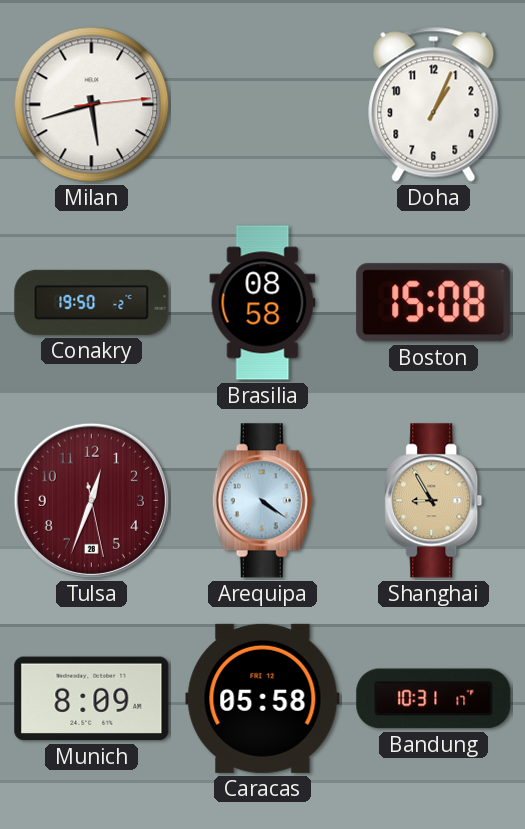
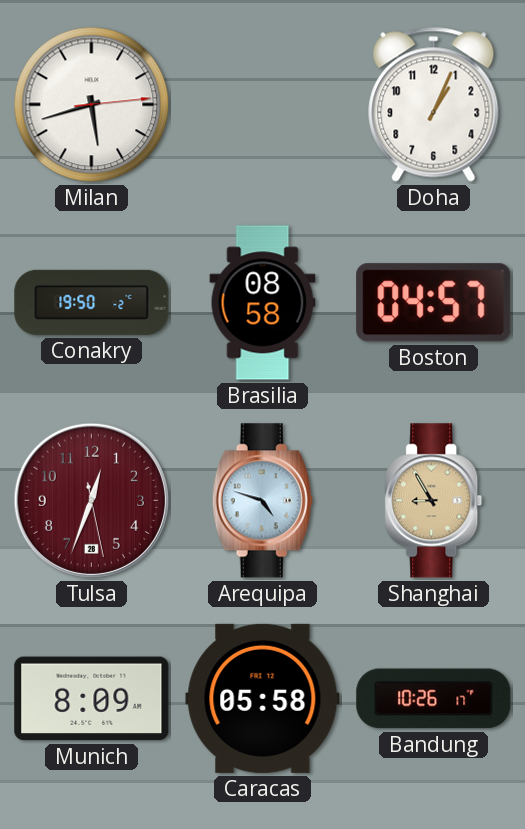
Boston: 15:08 -> 04:57
Arequipa: 4:21 -> 4:48
Bandung: 10:31 -> 10:26
